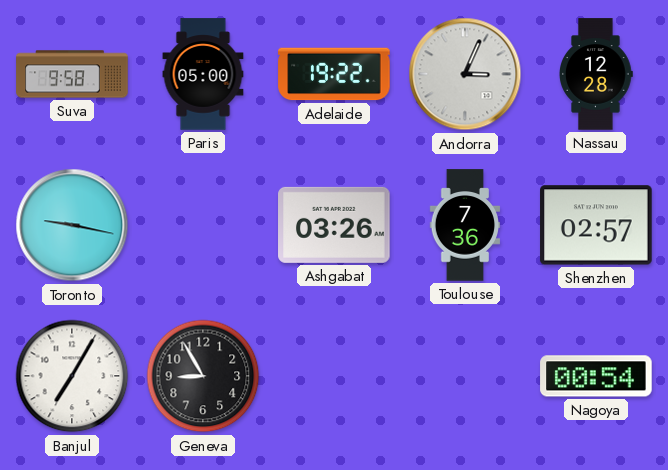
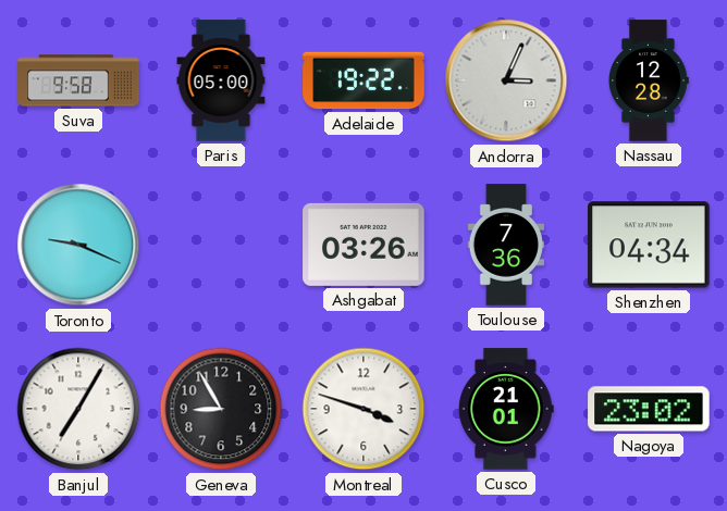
Toronto: 9:17 -> 9:19
Shenzhen: 02:57 -> 04:34
Montreal: none -> 3:48
Cusco: none -> 21:01
Nagoya: 00:54 -> 23:02
